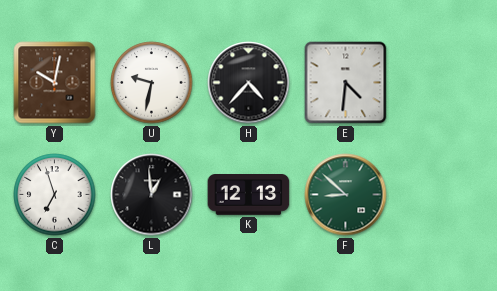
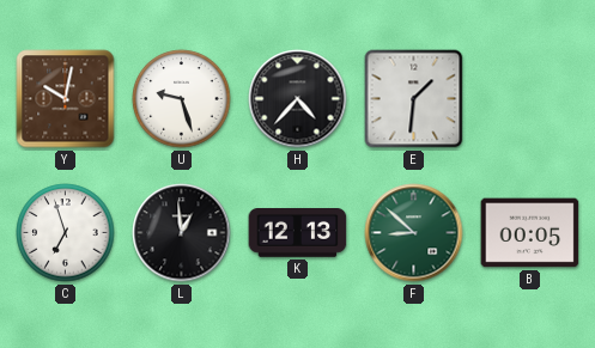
U: 9:32 -> 9:27
E: 4:31 -> 1:31
B: none -> 00:05
